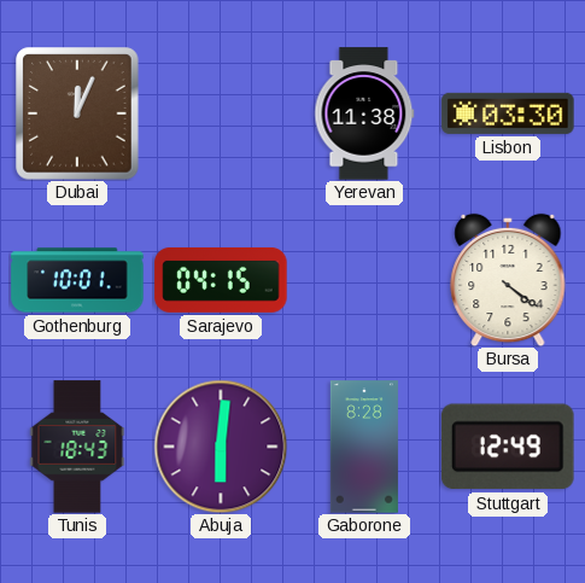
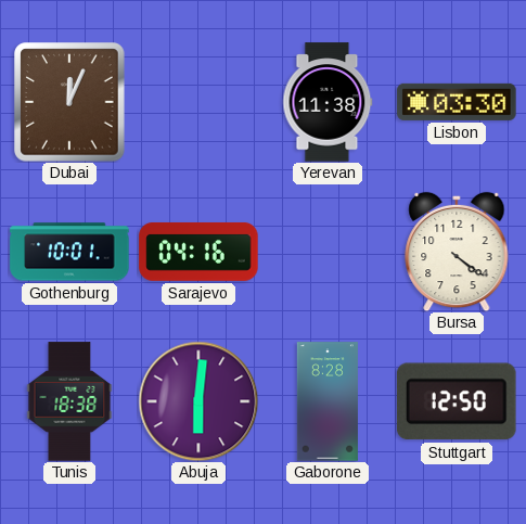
Sarajevo: 04:15 -> 04:16
Tunis: 18:43 -> 18:38
Stuttgart: 12:49 -> 12:50
